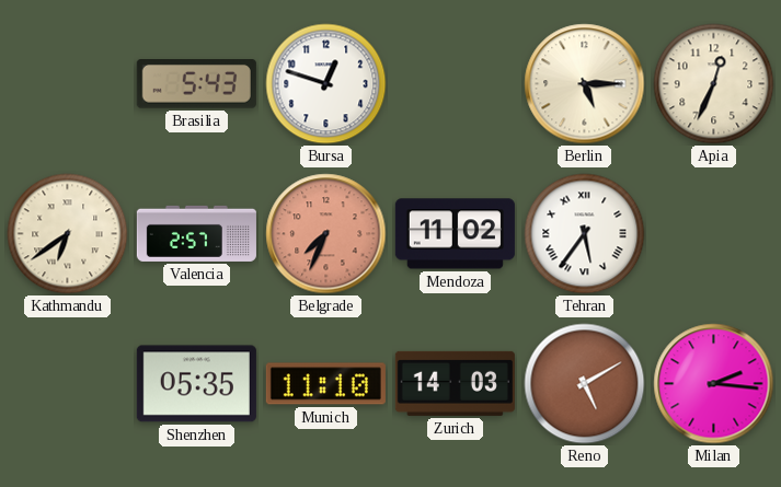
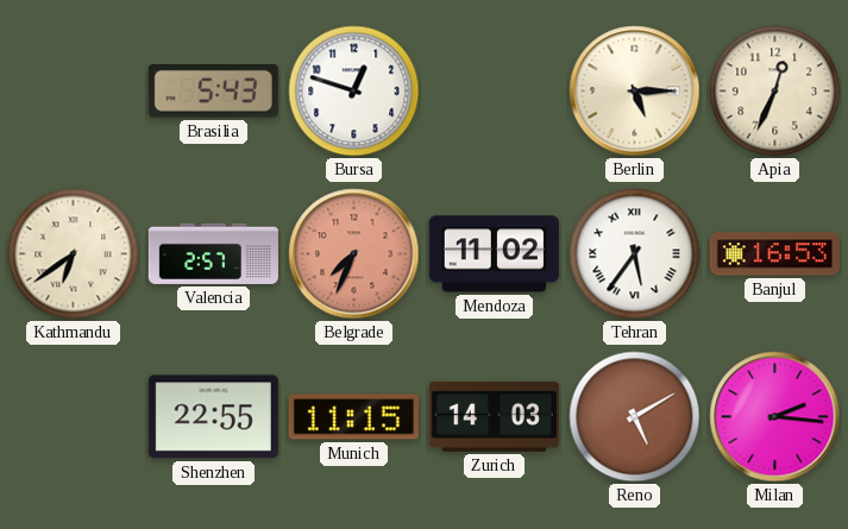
Banjul: none -> 16:53
Shenzhen: 05:35 -> 22:55
Munich: 11:10 -> 11:15
